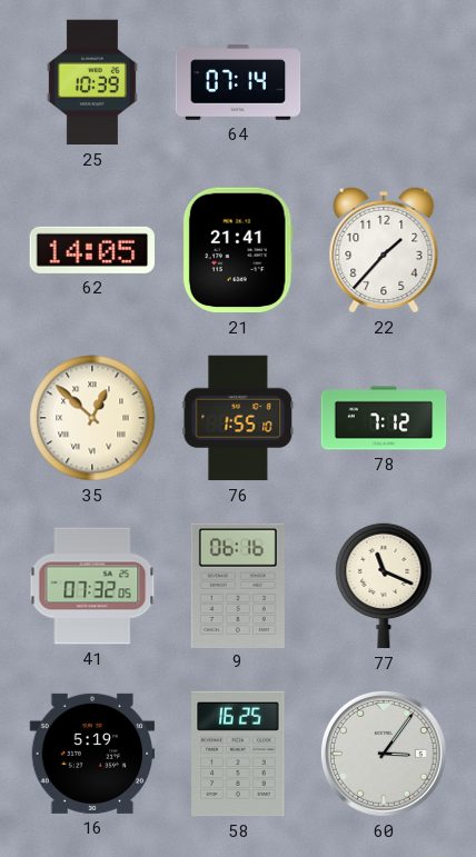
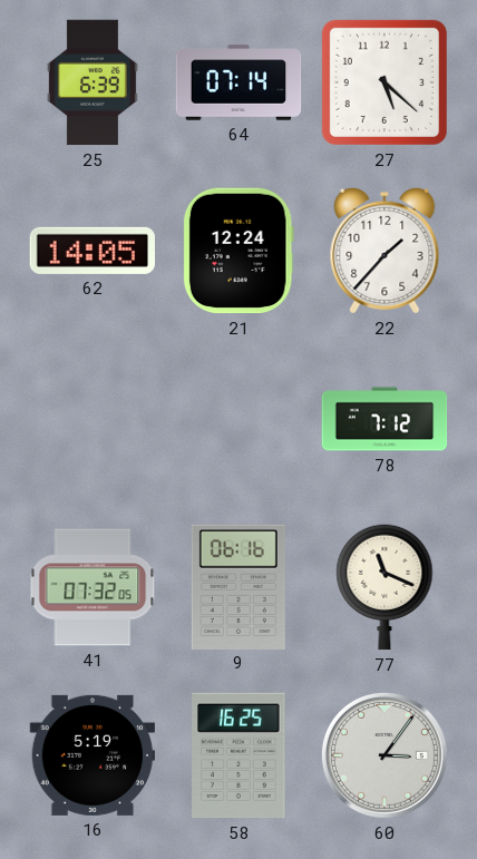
25: 10:39 -> 6:39
27: none -> 5:22
21: 21:41 -> 12:24
35: 12:52 -> none
76: 1:55 -> none
